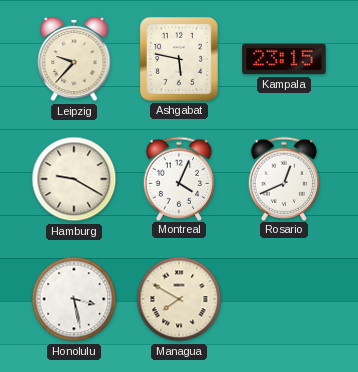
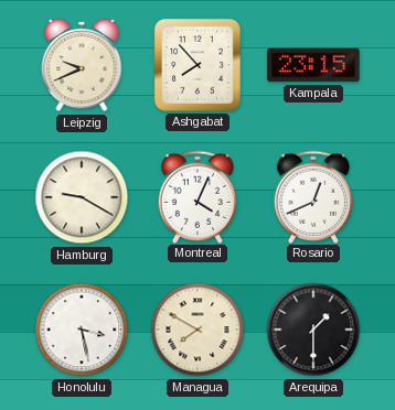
Leipzig: 9:37 -> 9:41
Ashgabat: 5:47 -> 7:53
Arequipa: none -> 1:30
